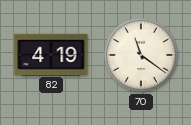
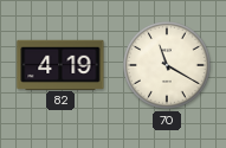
70: 11:21 -> 11:20
